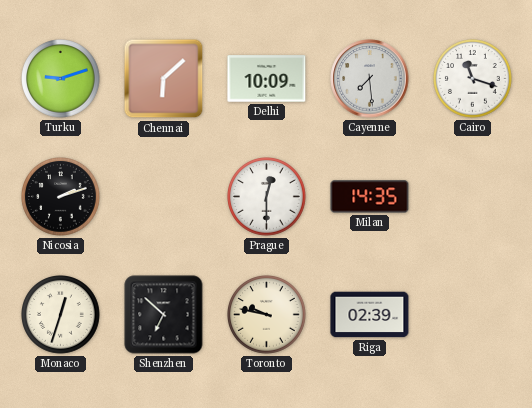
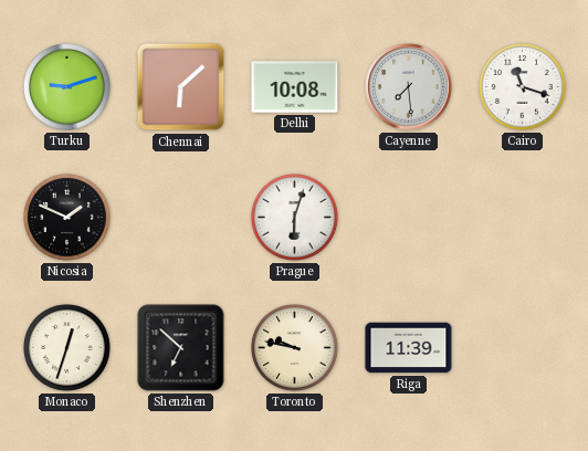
Delhi: 10:09 -> 10:08
Nicosia: 2:12 -> 1:49
Prague: 12:30 -> 6:03
Milan: 14:35 -> none
Riga: 02:39 -> 11:39
